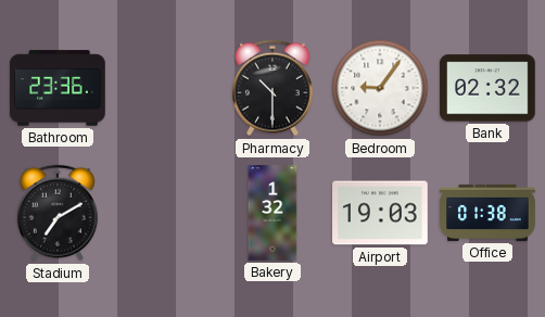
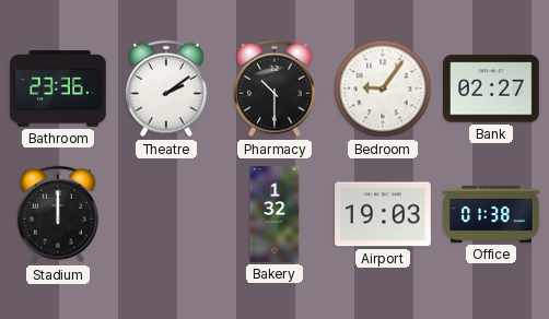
Theatre: none -> 2:09
Bank: 02:32 -> 02:27
Stadium: 7:10 -> 12:00
